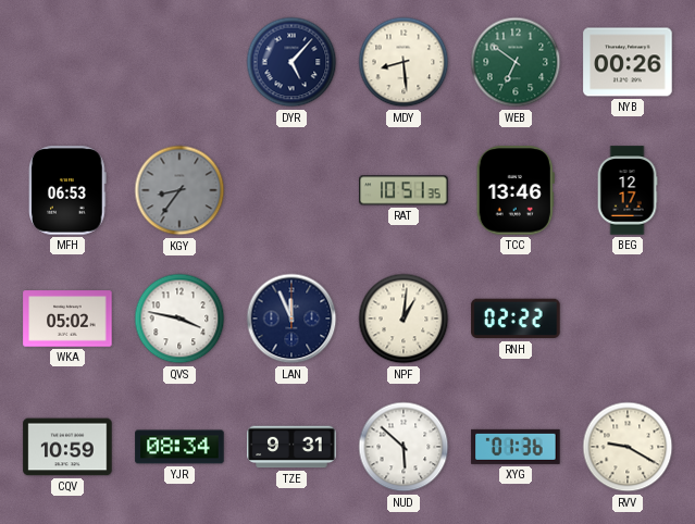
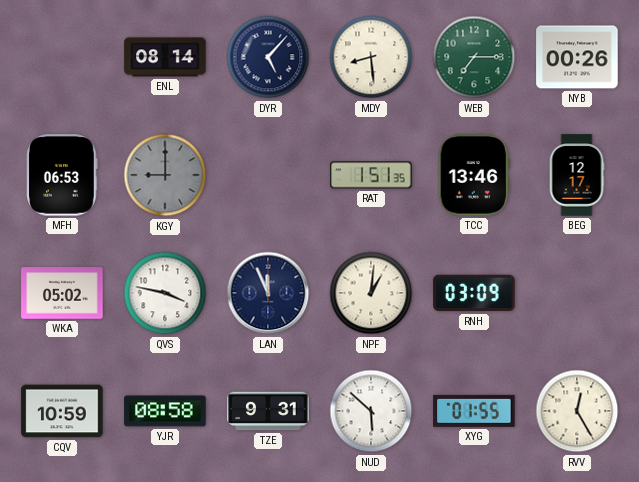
ENL: none -> 08:14
WEB: 6:51 -> 7:15
KGY: 8:36 -> 9:00
RAT: 10:51 -> 1:51
RNH: 02:22 -> 03:09
YJR: 08:34 -> 08:58
XYG: 01:36 -> 01:55
RVV: 9:20 -> 12:25
